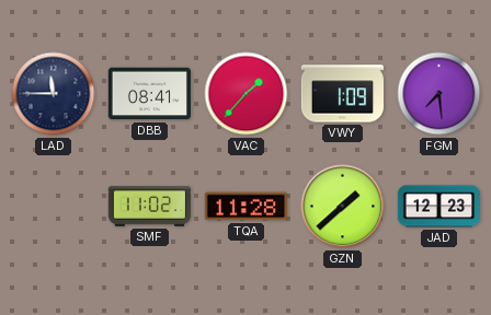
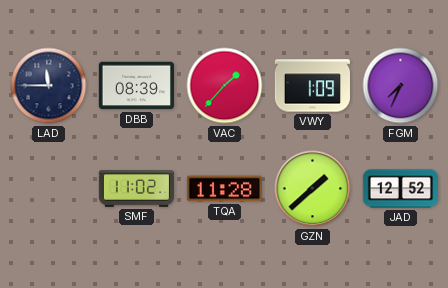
DBB: 08:41 -> 08:39
FGM: 7:29 -> 7:34
JAD: 12:23 -> 12:52
